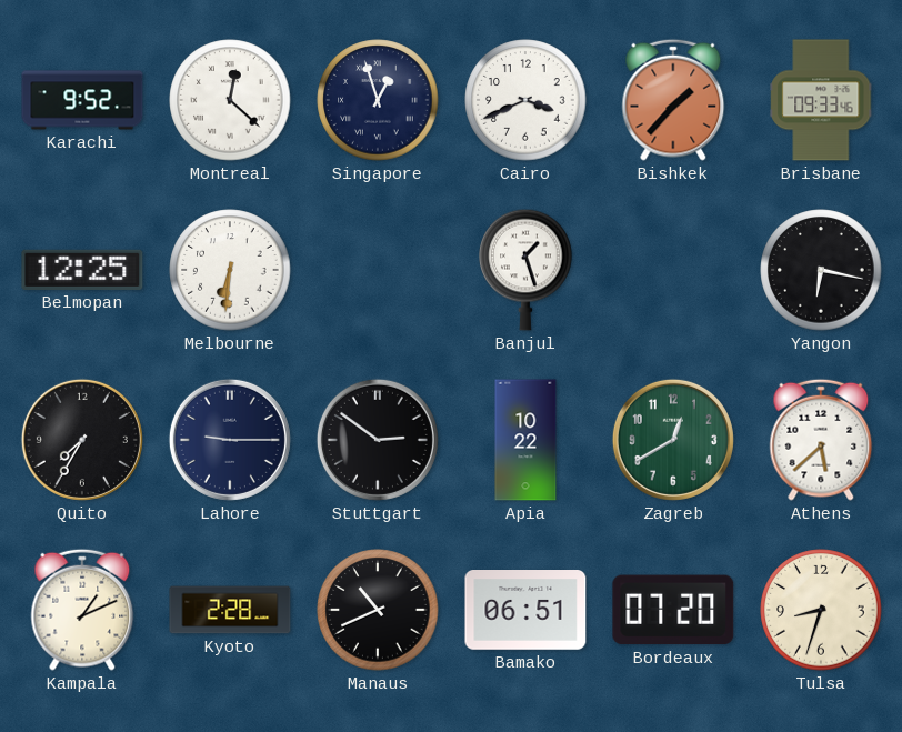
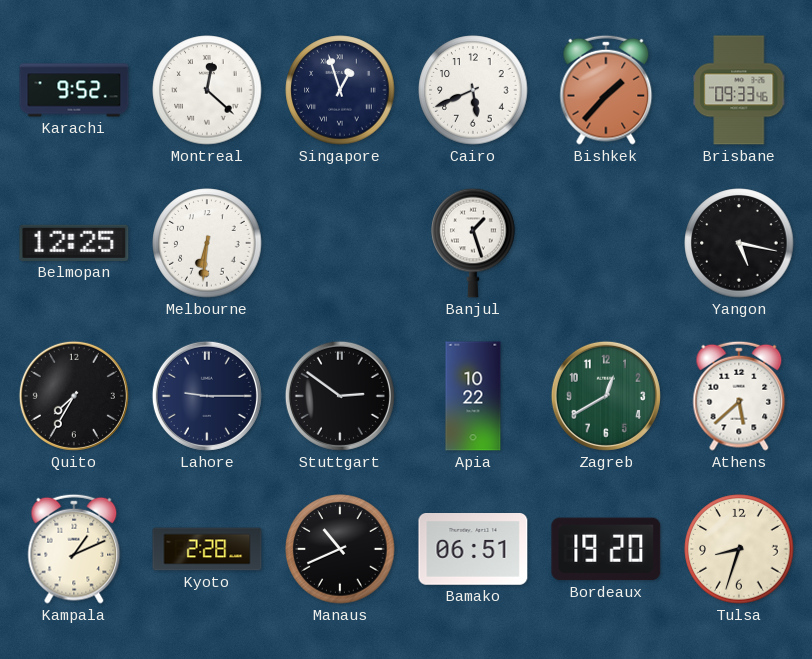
Cairo: 3:41 -> 5:41
Yangon: 6:17 -> 5:17
Bordeaux: 07:20 -> 19:20
